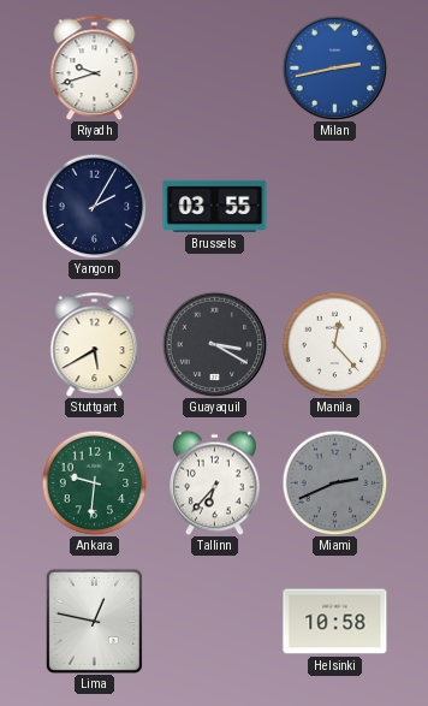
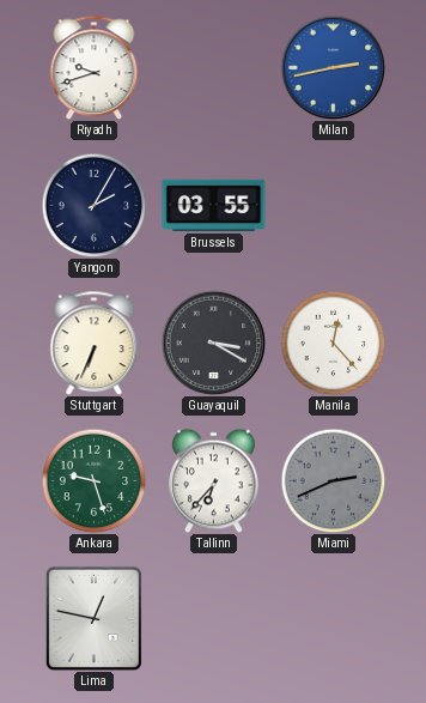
Stuttgart: 5:40 -> 6:34
Ankara: 9:31 -> 9:27
Helsinki: 10:58 -> none
